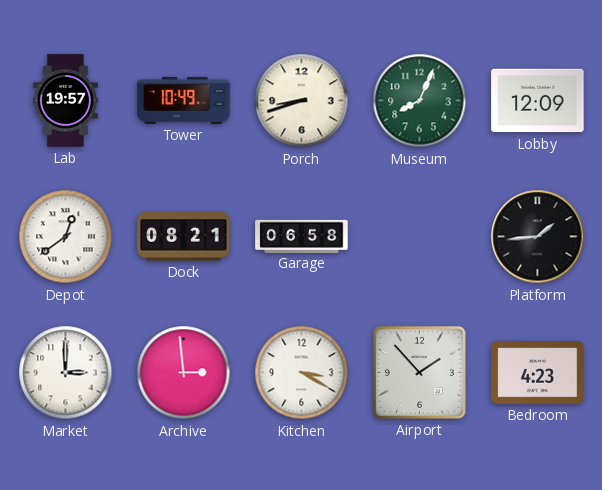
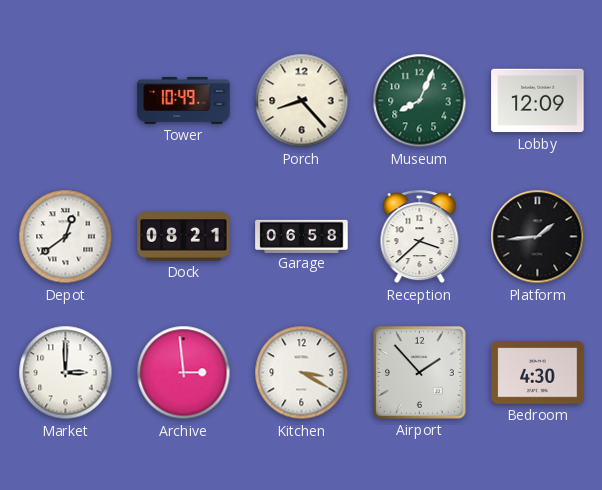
Lab: 19:57 -> none
Porch: 8:42 -> 8:23
Reception: none -> 3:38
Bedroom: 4:23 -> 4:30
